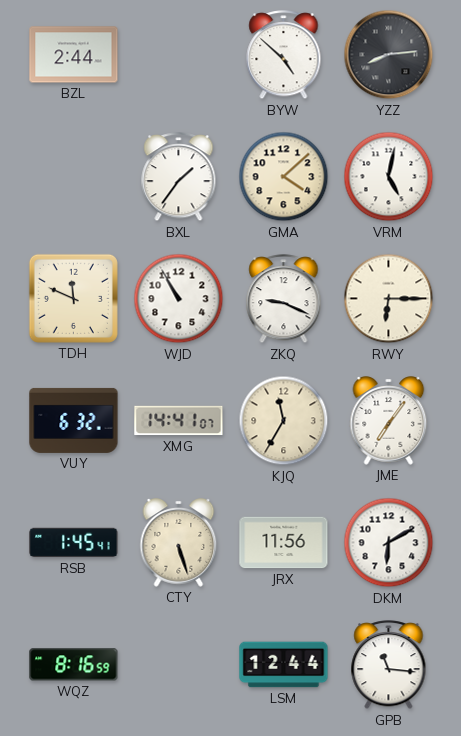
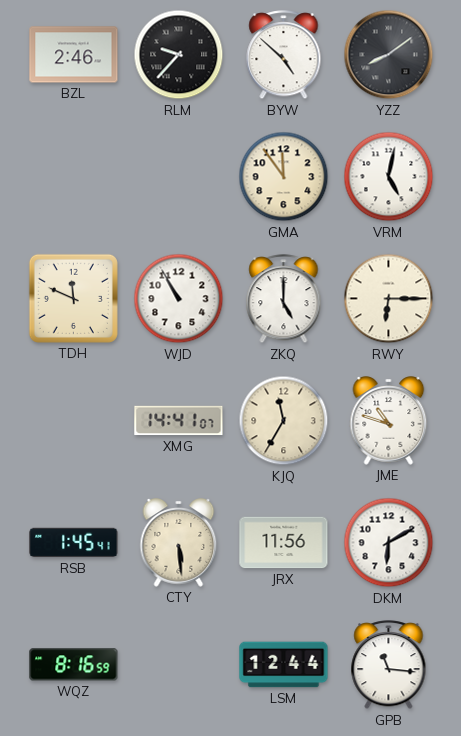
BZL: 2:44 -> 2:46
RLM: none -> 9:37
YZZ: 8:14 -> 8:09
BXL: 1:36 -> none
GMA: 4:08 -> 11:54
ZKQ: 9:19 -> 5:00
VUY: 6:32 -> none
JME: 7:06 -> 10:48
CTY: 5:27 -> 5:29
